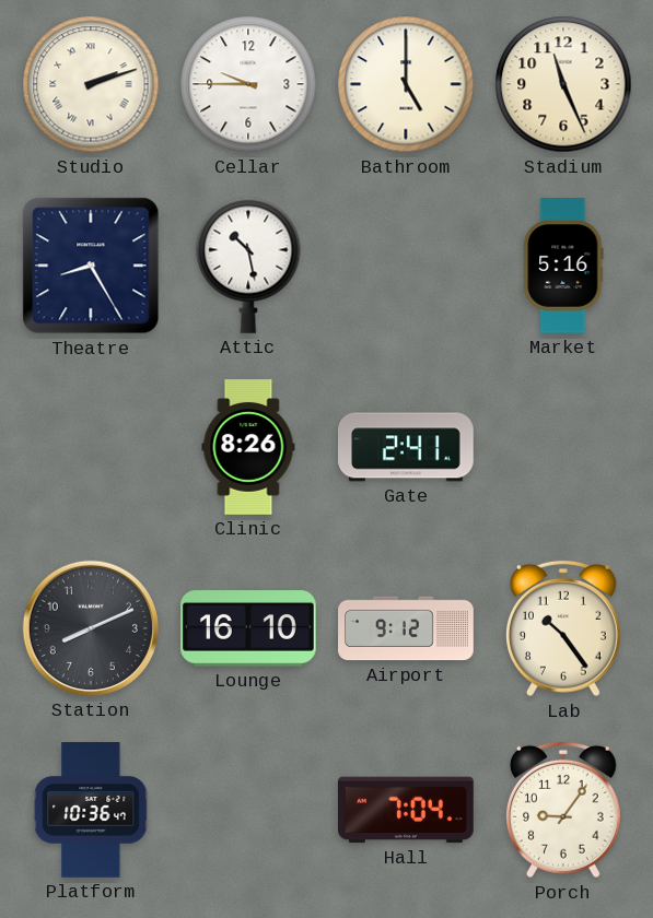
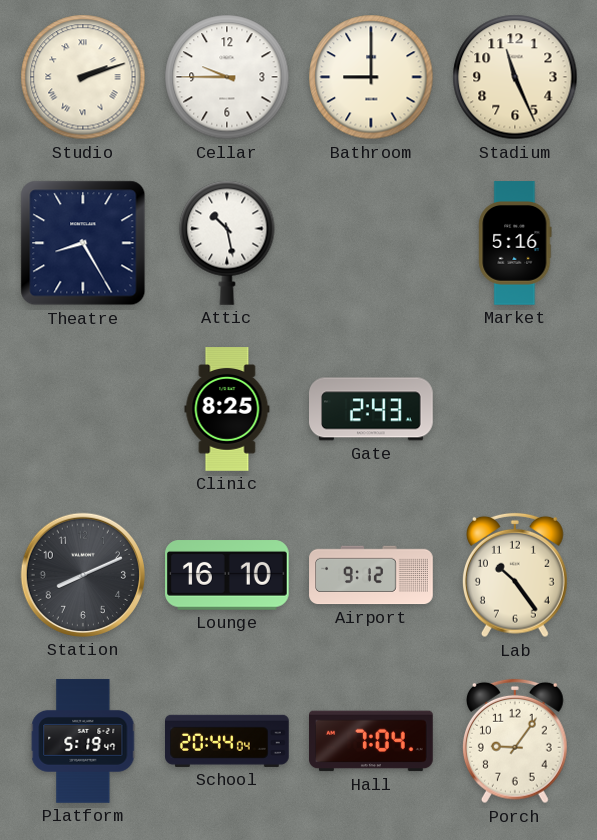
Bathroom: 5:00 -> 9:00
Clinic: 8:26 -> 8:25
Gate: 2:41 -> 2:43
Platform: 10:36 -> 5:19
School: none -> 20:44
